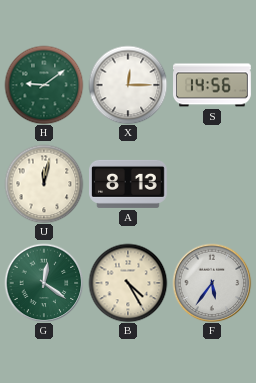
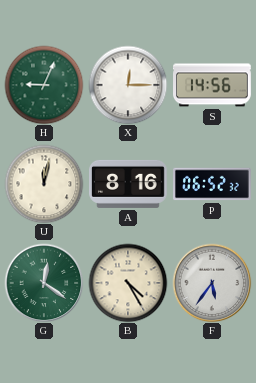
H: 9:09 -> 9:04
A: 8:13 -> 8:16
P: none -> 06:52
